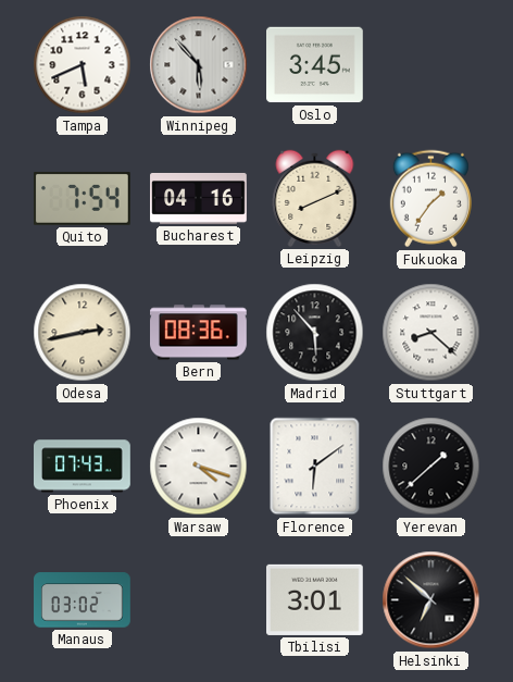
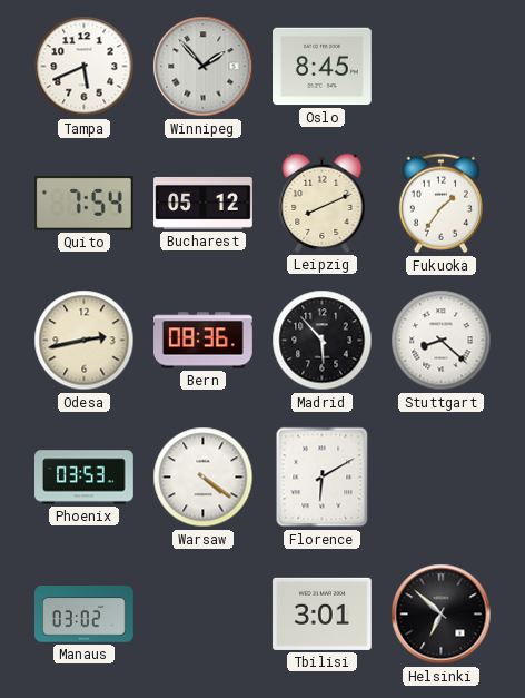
Winnipeg: 5:53 -> 1:53
Oslo: 3:45 -> 8:45
Bucharest: 04:16 -> 05:12
Phoenix: 07:43 -> 03:53
Warsaw: 4:18 -> 4:21
Florence: 6:09 -> 6:10
Yerevan: 1:38 -> none
